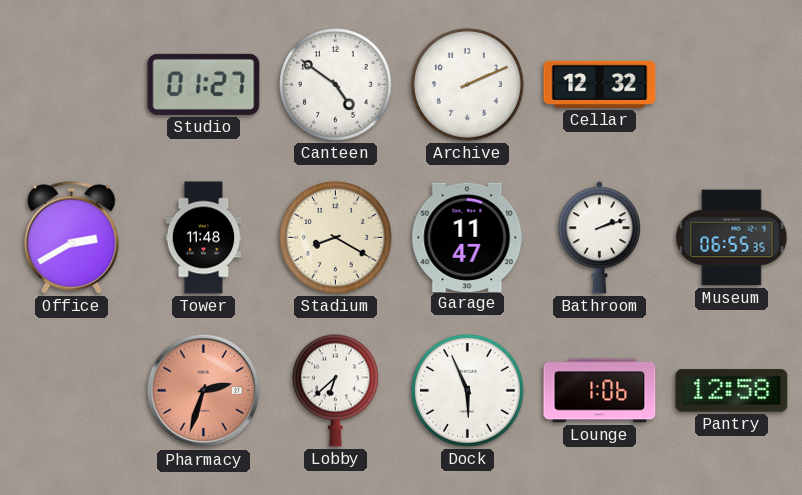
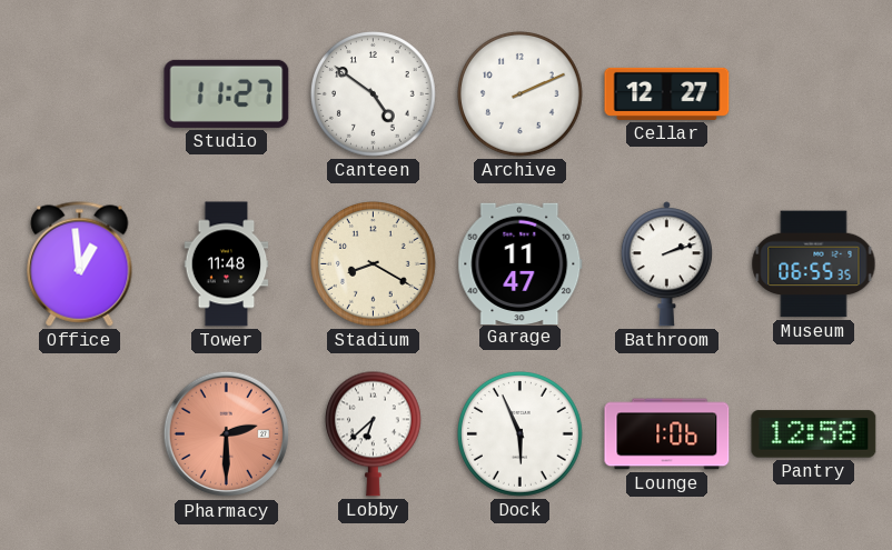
Studio: 01:27 -> 11:27
Cellar: 12:32 -> 12:27
Office: 2:40 -> 12:59
Pharmacy: 2:33 -> 2:30
